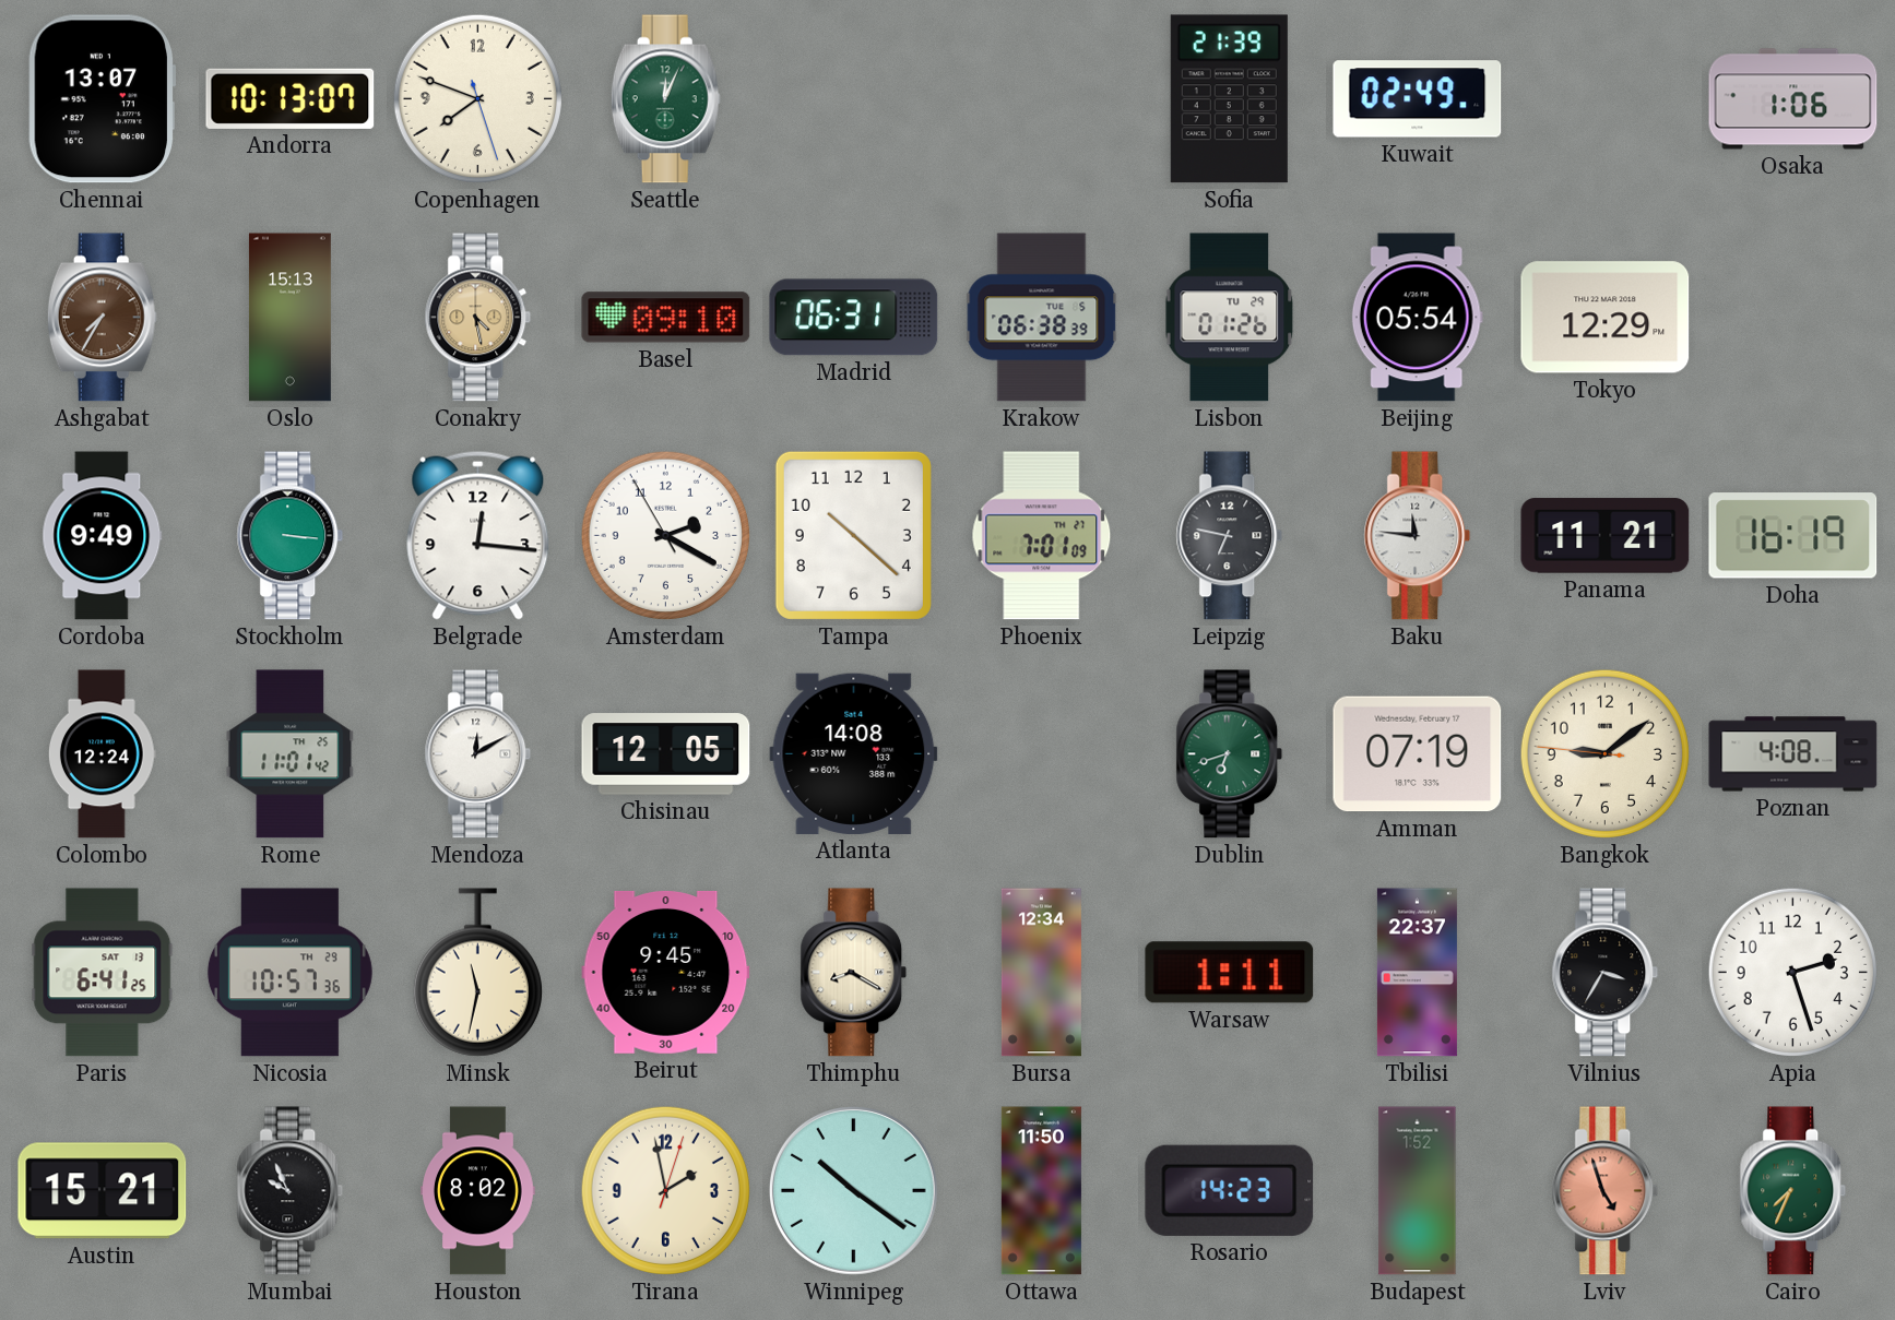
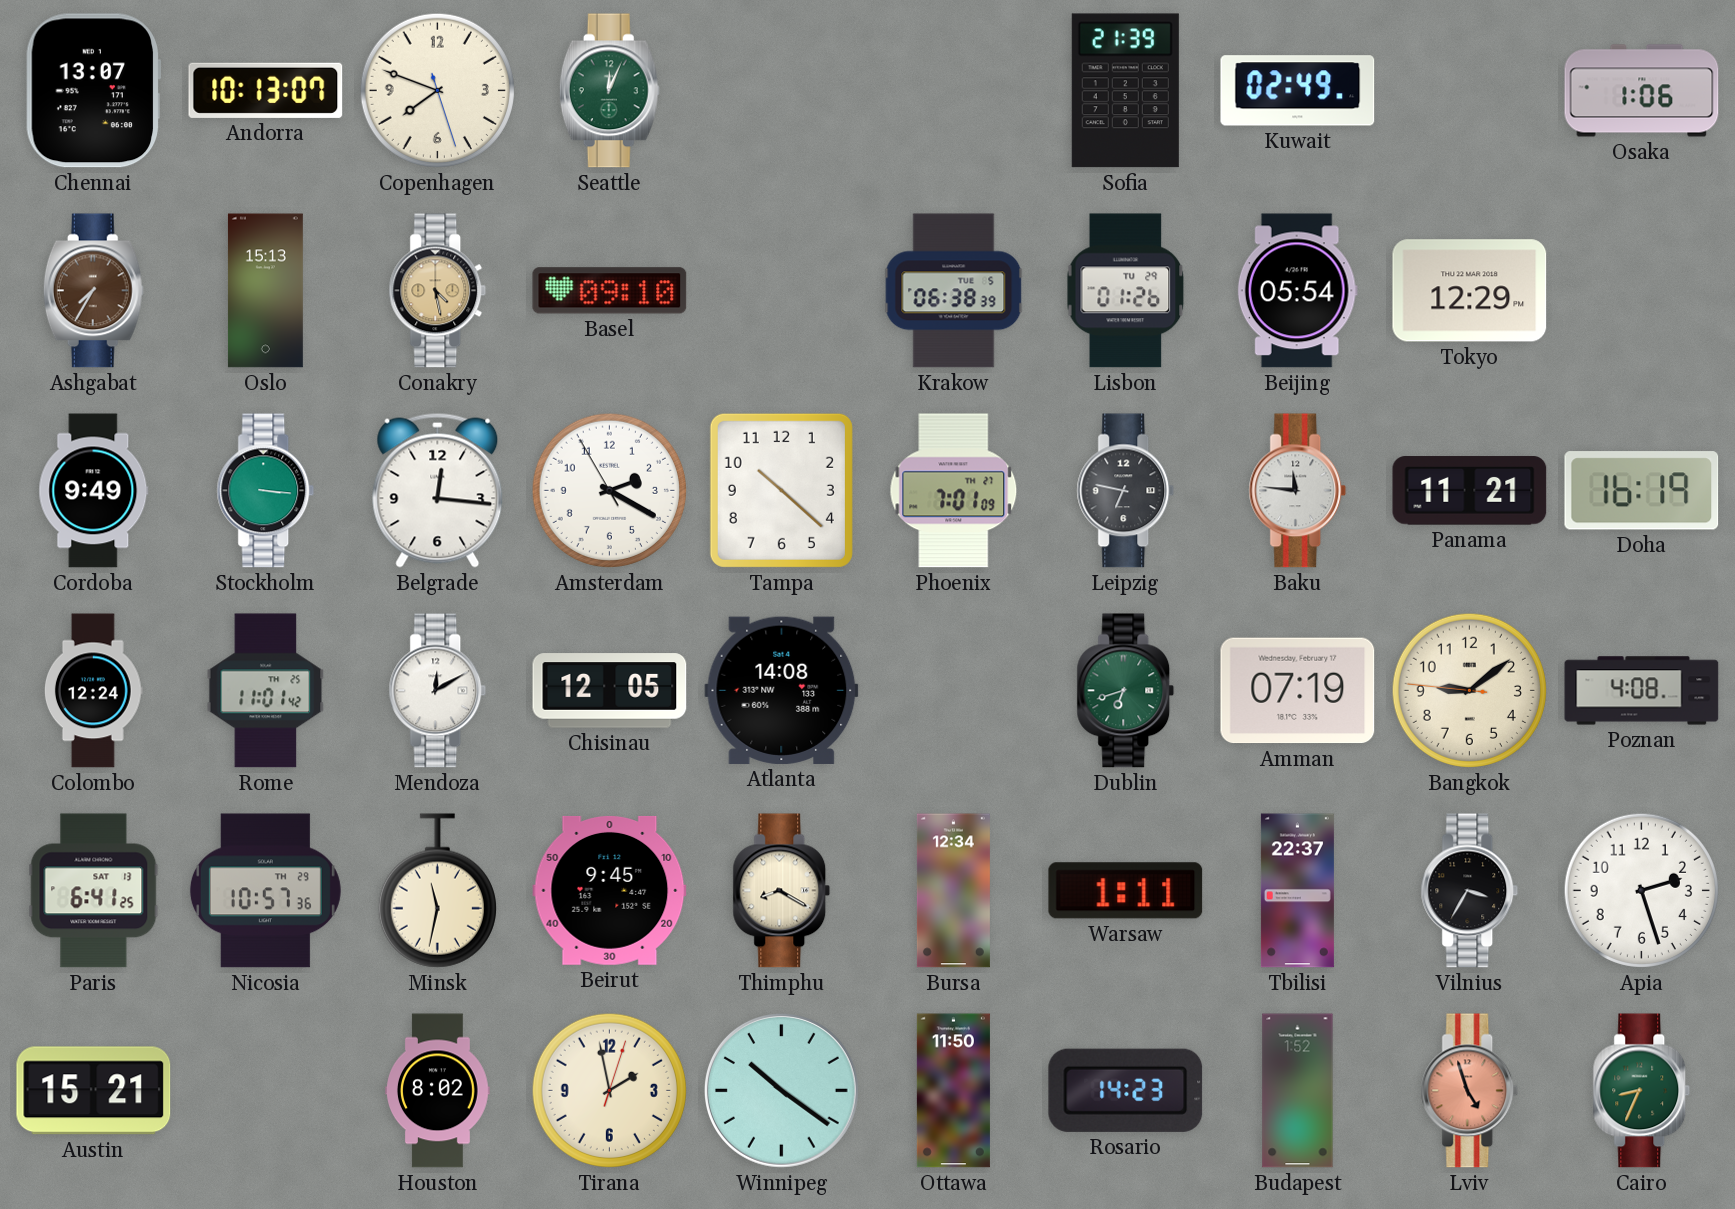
Madrid: 06:31 -> none
Mumbai: 9:56 -> none
Cairo: 7:34 -> 8:34
